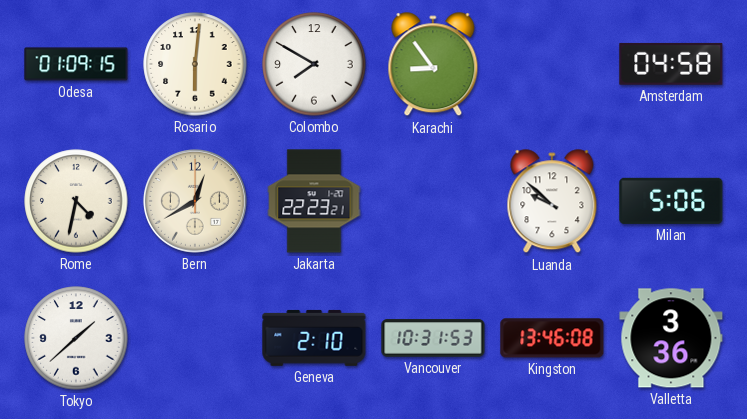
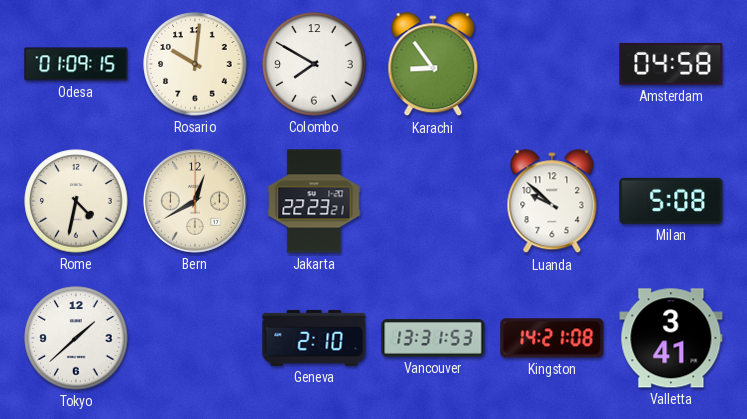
Rosario: 6:01 -> 10:01
Milan: 5:06 -> 5:08
Vancouver: 10:31 -> 13:31
Kingston: 13:46 -> 14:21
Valletta: 3:36 -> 3:41
